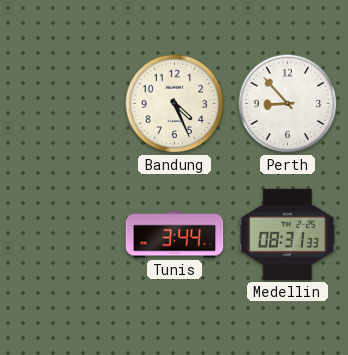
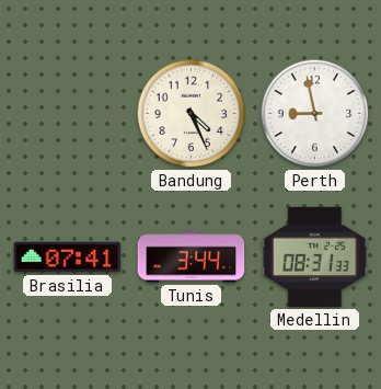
Perth: 8:53 -> 8:58
Brasilia: none -> 07:41
